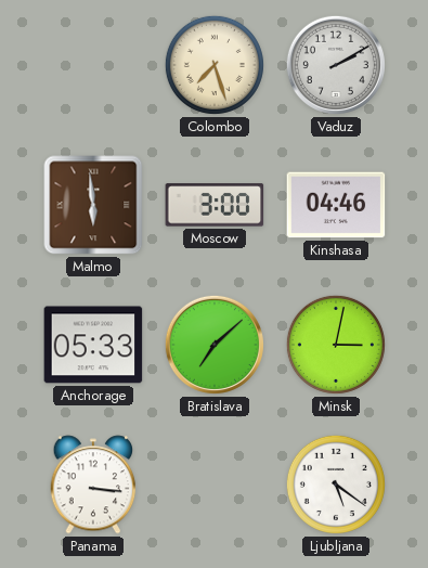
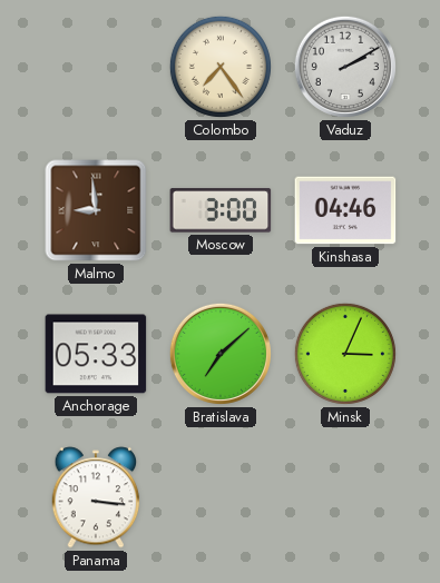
Colombo: 7:27 -> 7:24
Malmo: 5:59 -> 8:59
Minsk: 3:02 -> 3:04
Ljubljana: 5:21 -> none
